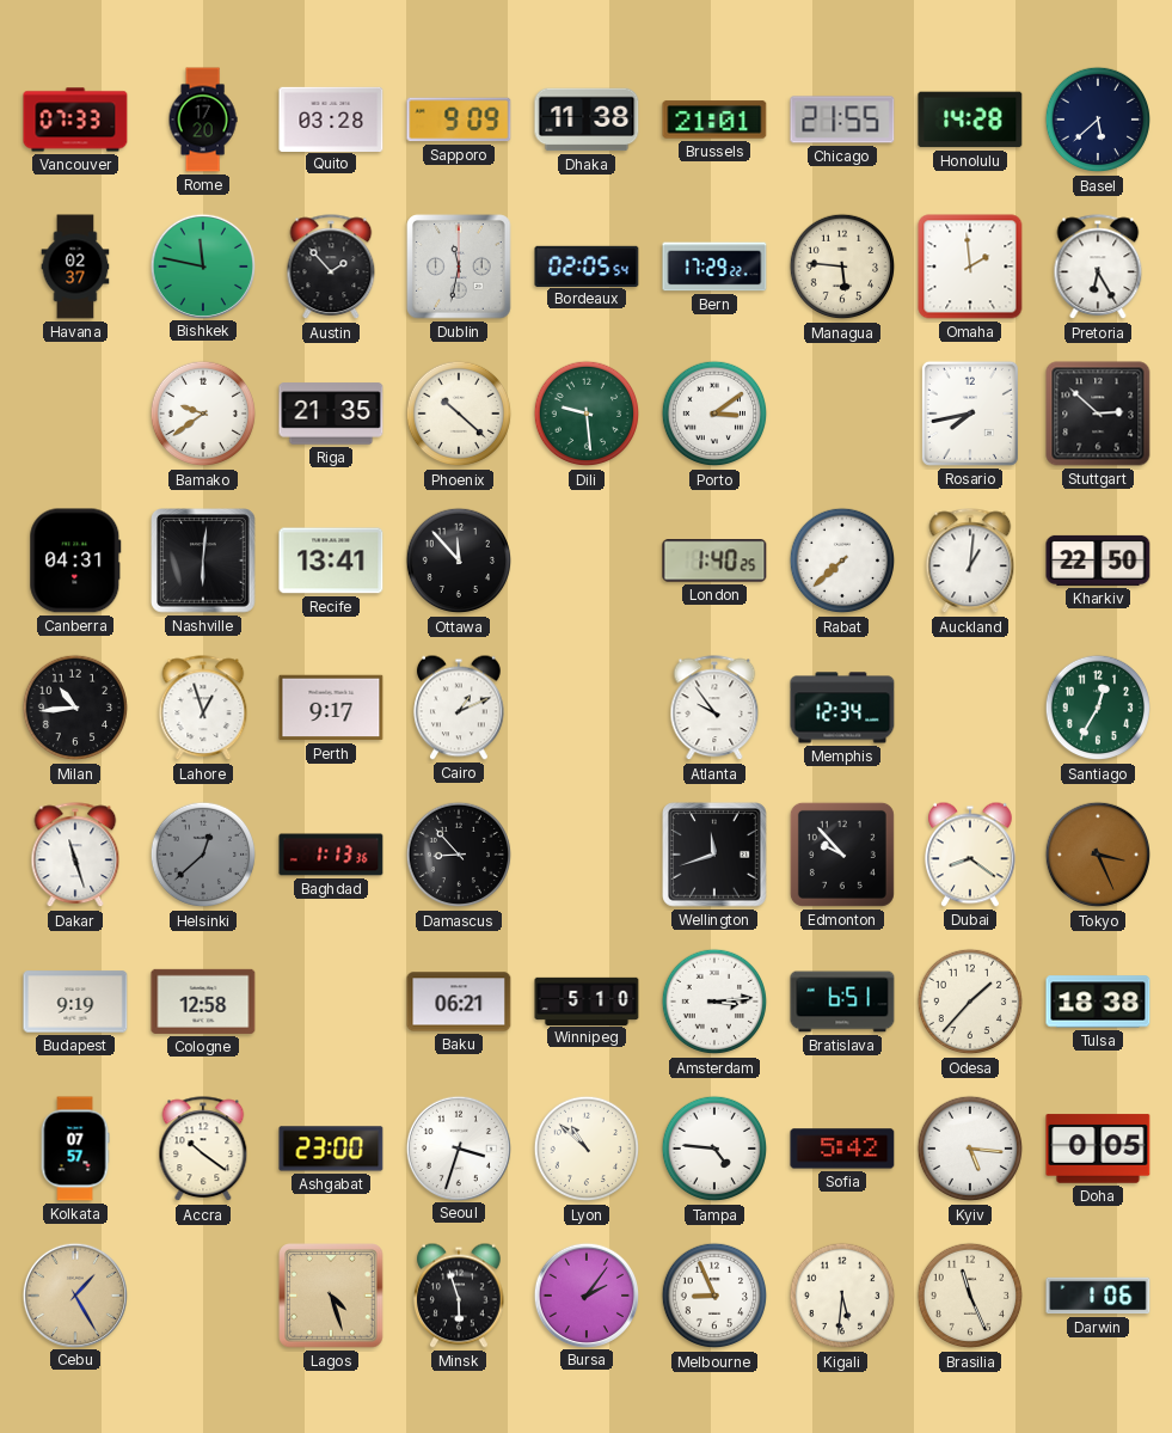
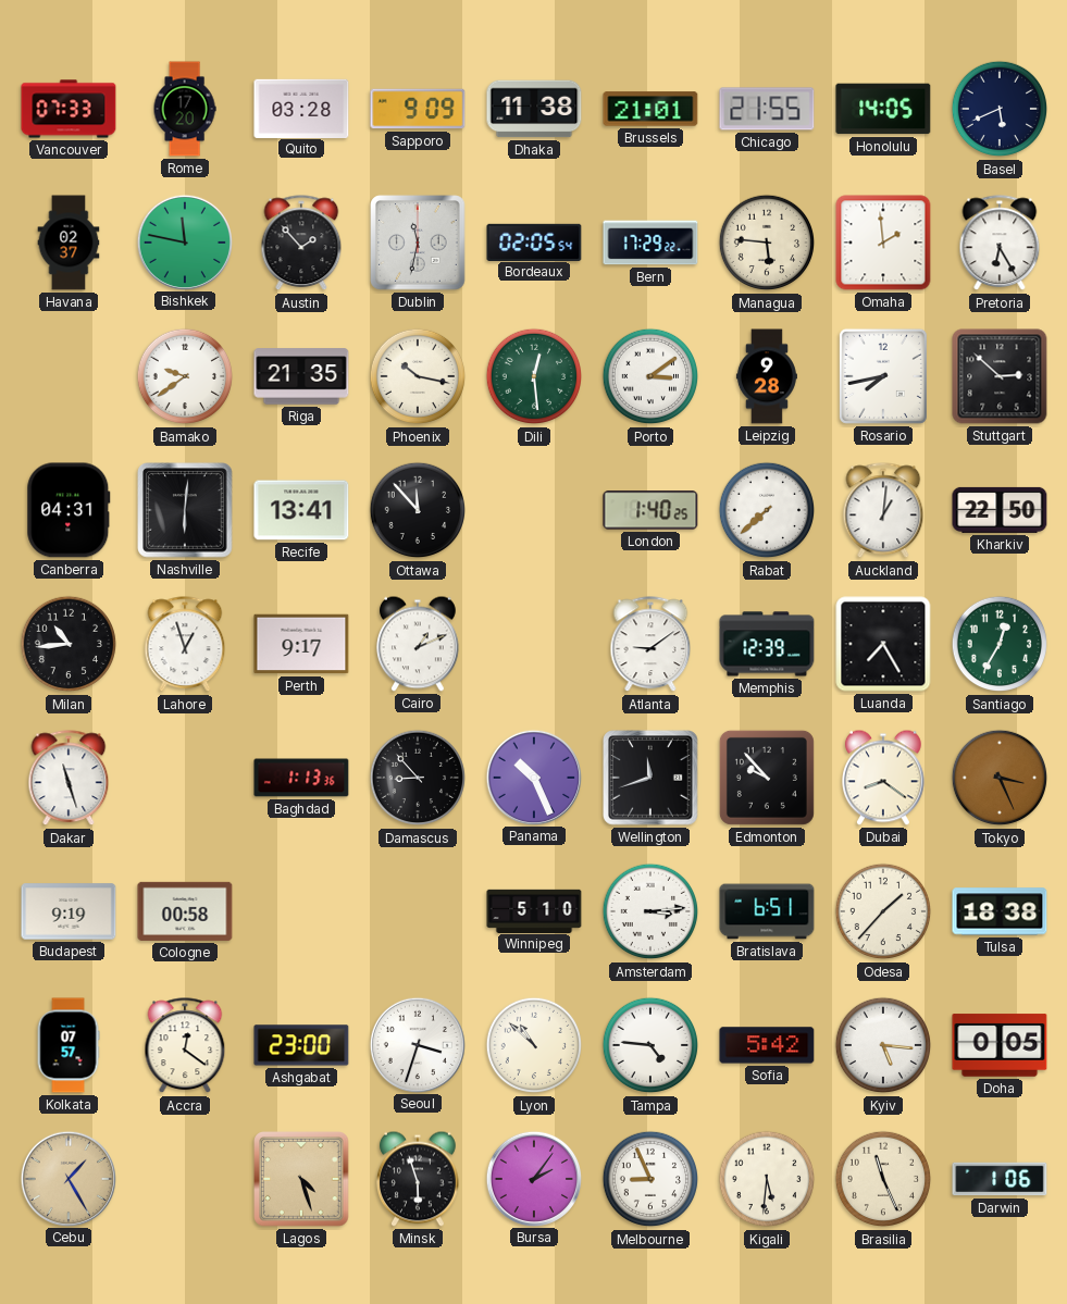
Honolulu: 14:28 -> 14:05
Basel: 5:38 -> 5:41
Phoenix: 10:22 -> 10:17
Dili: 9:29 -> 12:29
Leipzig: none -> 9:28
Atlanta: 9:54 -> 9:09
Memphis: 12:34 -> 12:39
Luanda: none -> 7:25
Helsinki: 12:38 -> none
Panama: none -> 10:26
Cologne: 12:58 -> 00:58
Baku: 06:21 -> none
Accra: 10:21 -> 12:21
